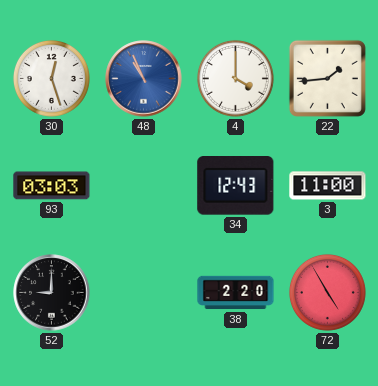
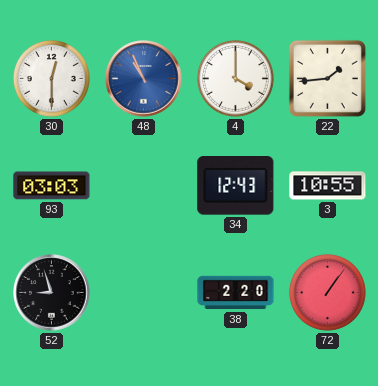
30: 12:27 -> 12:30
3: 11:00 -> 10:55
52: 9:00 -> 8:57
72: 4:55 -> 1:06
